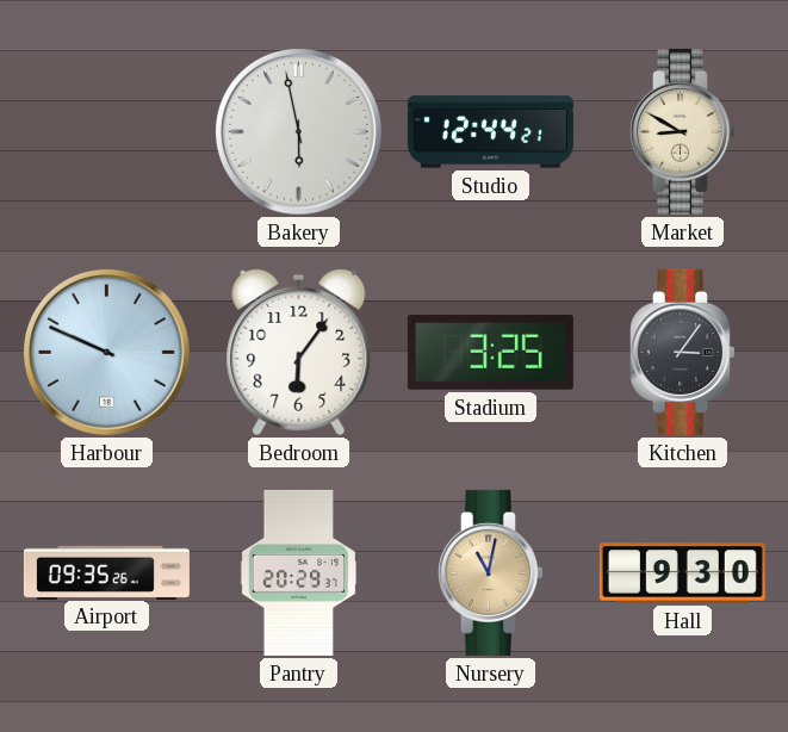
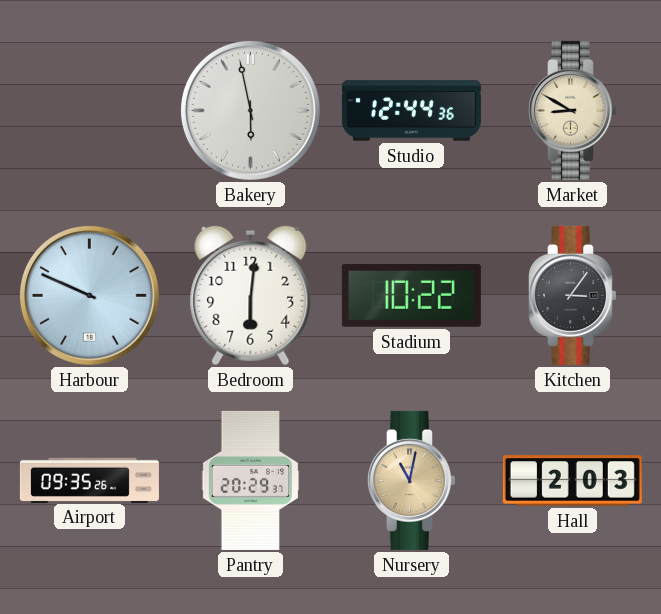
Studio: 12:44:21 -> 12:44:36
Bedroom: 6:06 -> 6:01
Stadium: 3:25 -> 10:22
Hall: 9:30 -> 2:03
